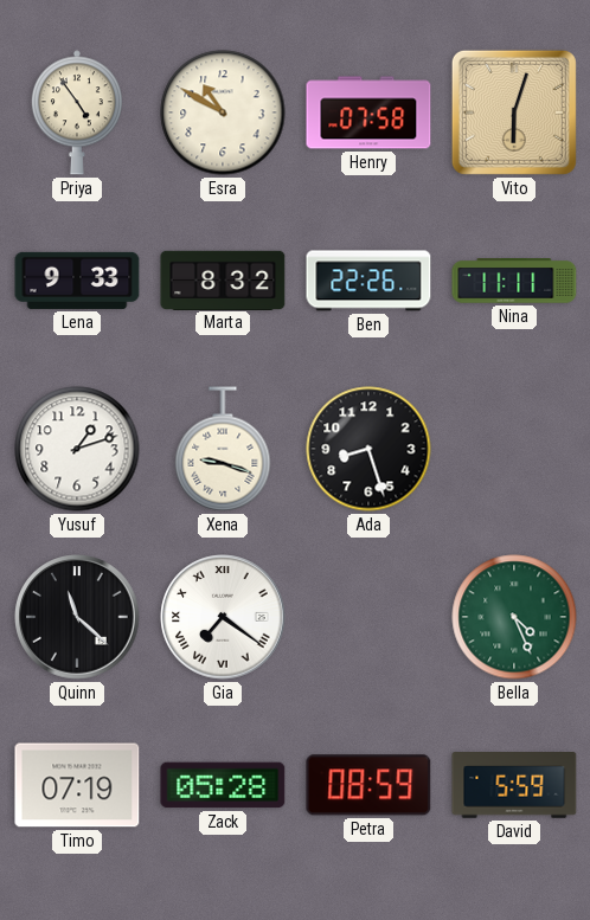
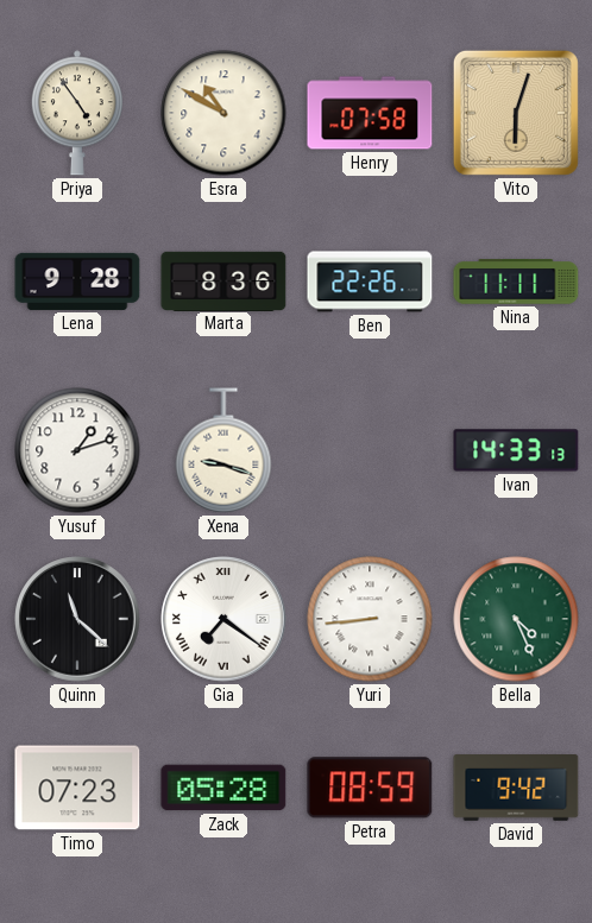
Lena: 9:33 -> 9:28
Marta: 8:32 -> 8:36
Ada: 8:27 -> none
Ivan: none -> 14:33
Yuri: none -> 8:44
Timo: 07:19 -> 07:23
David: 5:59 -> 9:42
